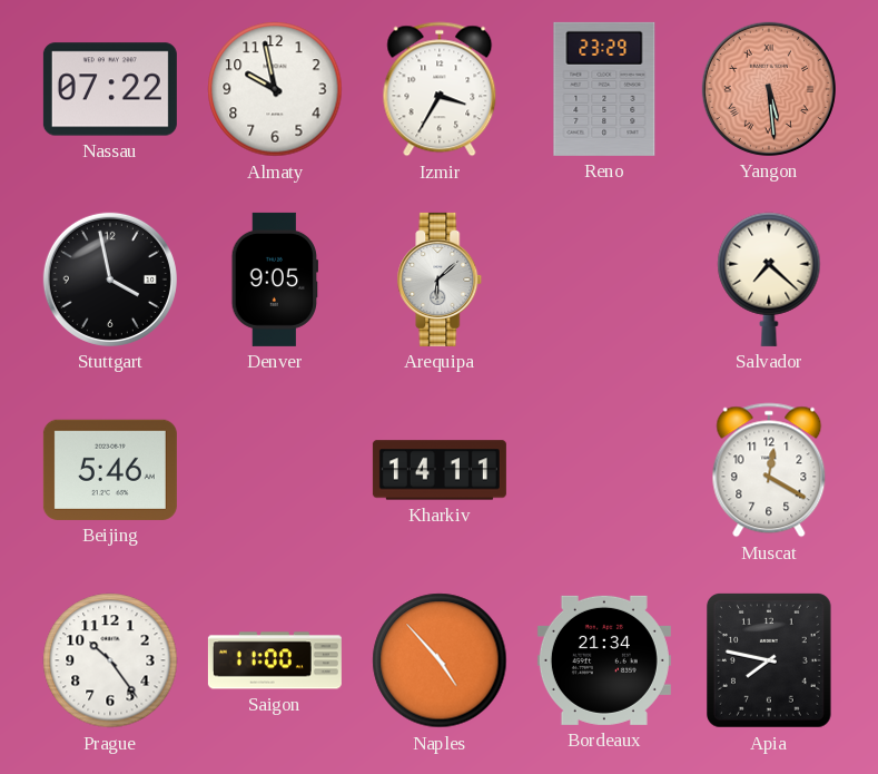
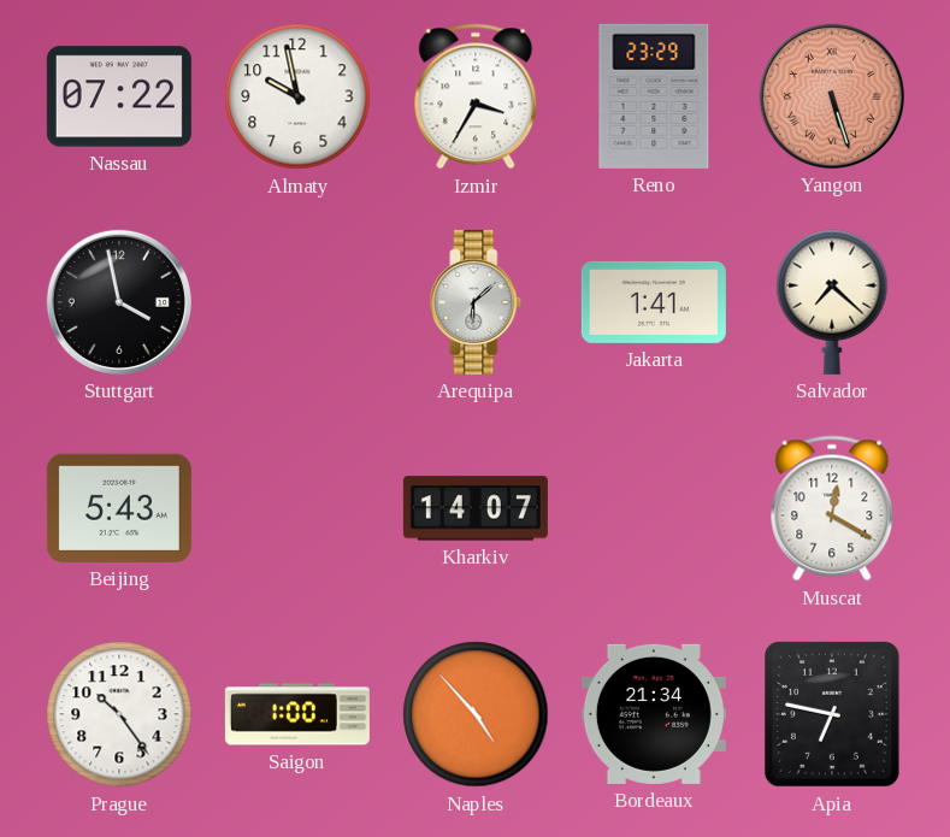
Yangon: 5:29 -> 5:27
Denver: 9:05 -> none
Jakarta: none -> 1:41
Beijing: 5:46 -> 5:43
Kharkiv: 14:11 -> 14:07
Saigon: 11:00 -> 1:00
Apia: 7:47 -> 6:47
